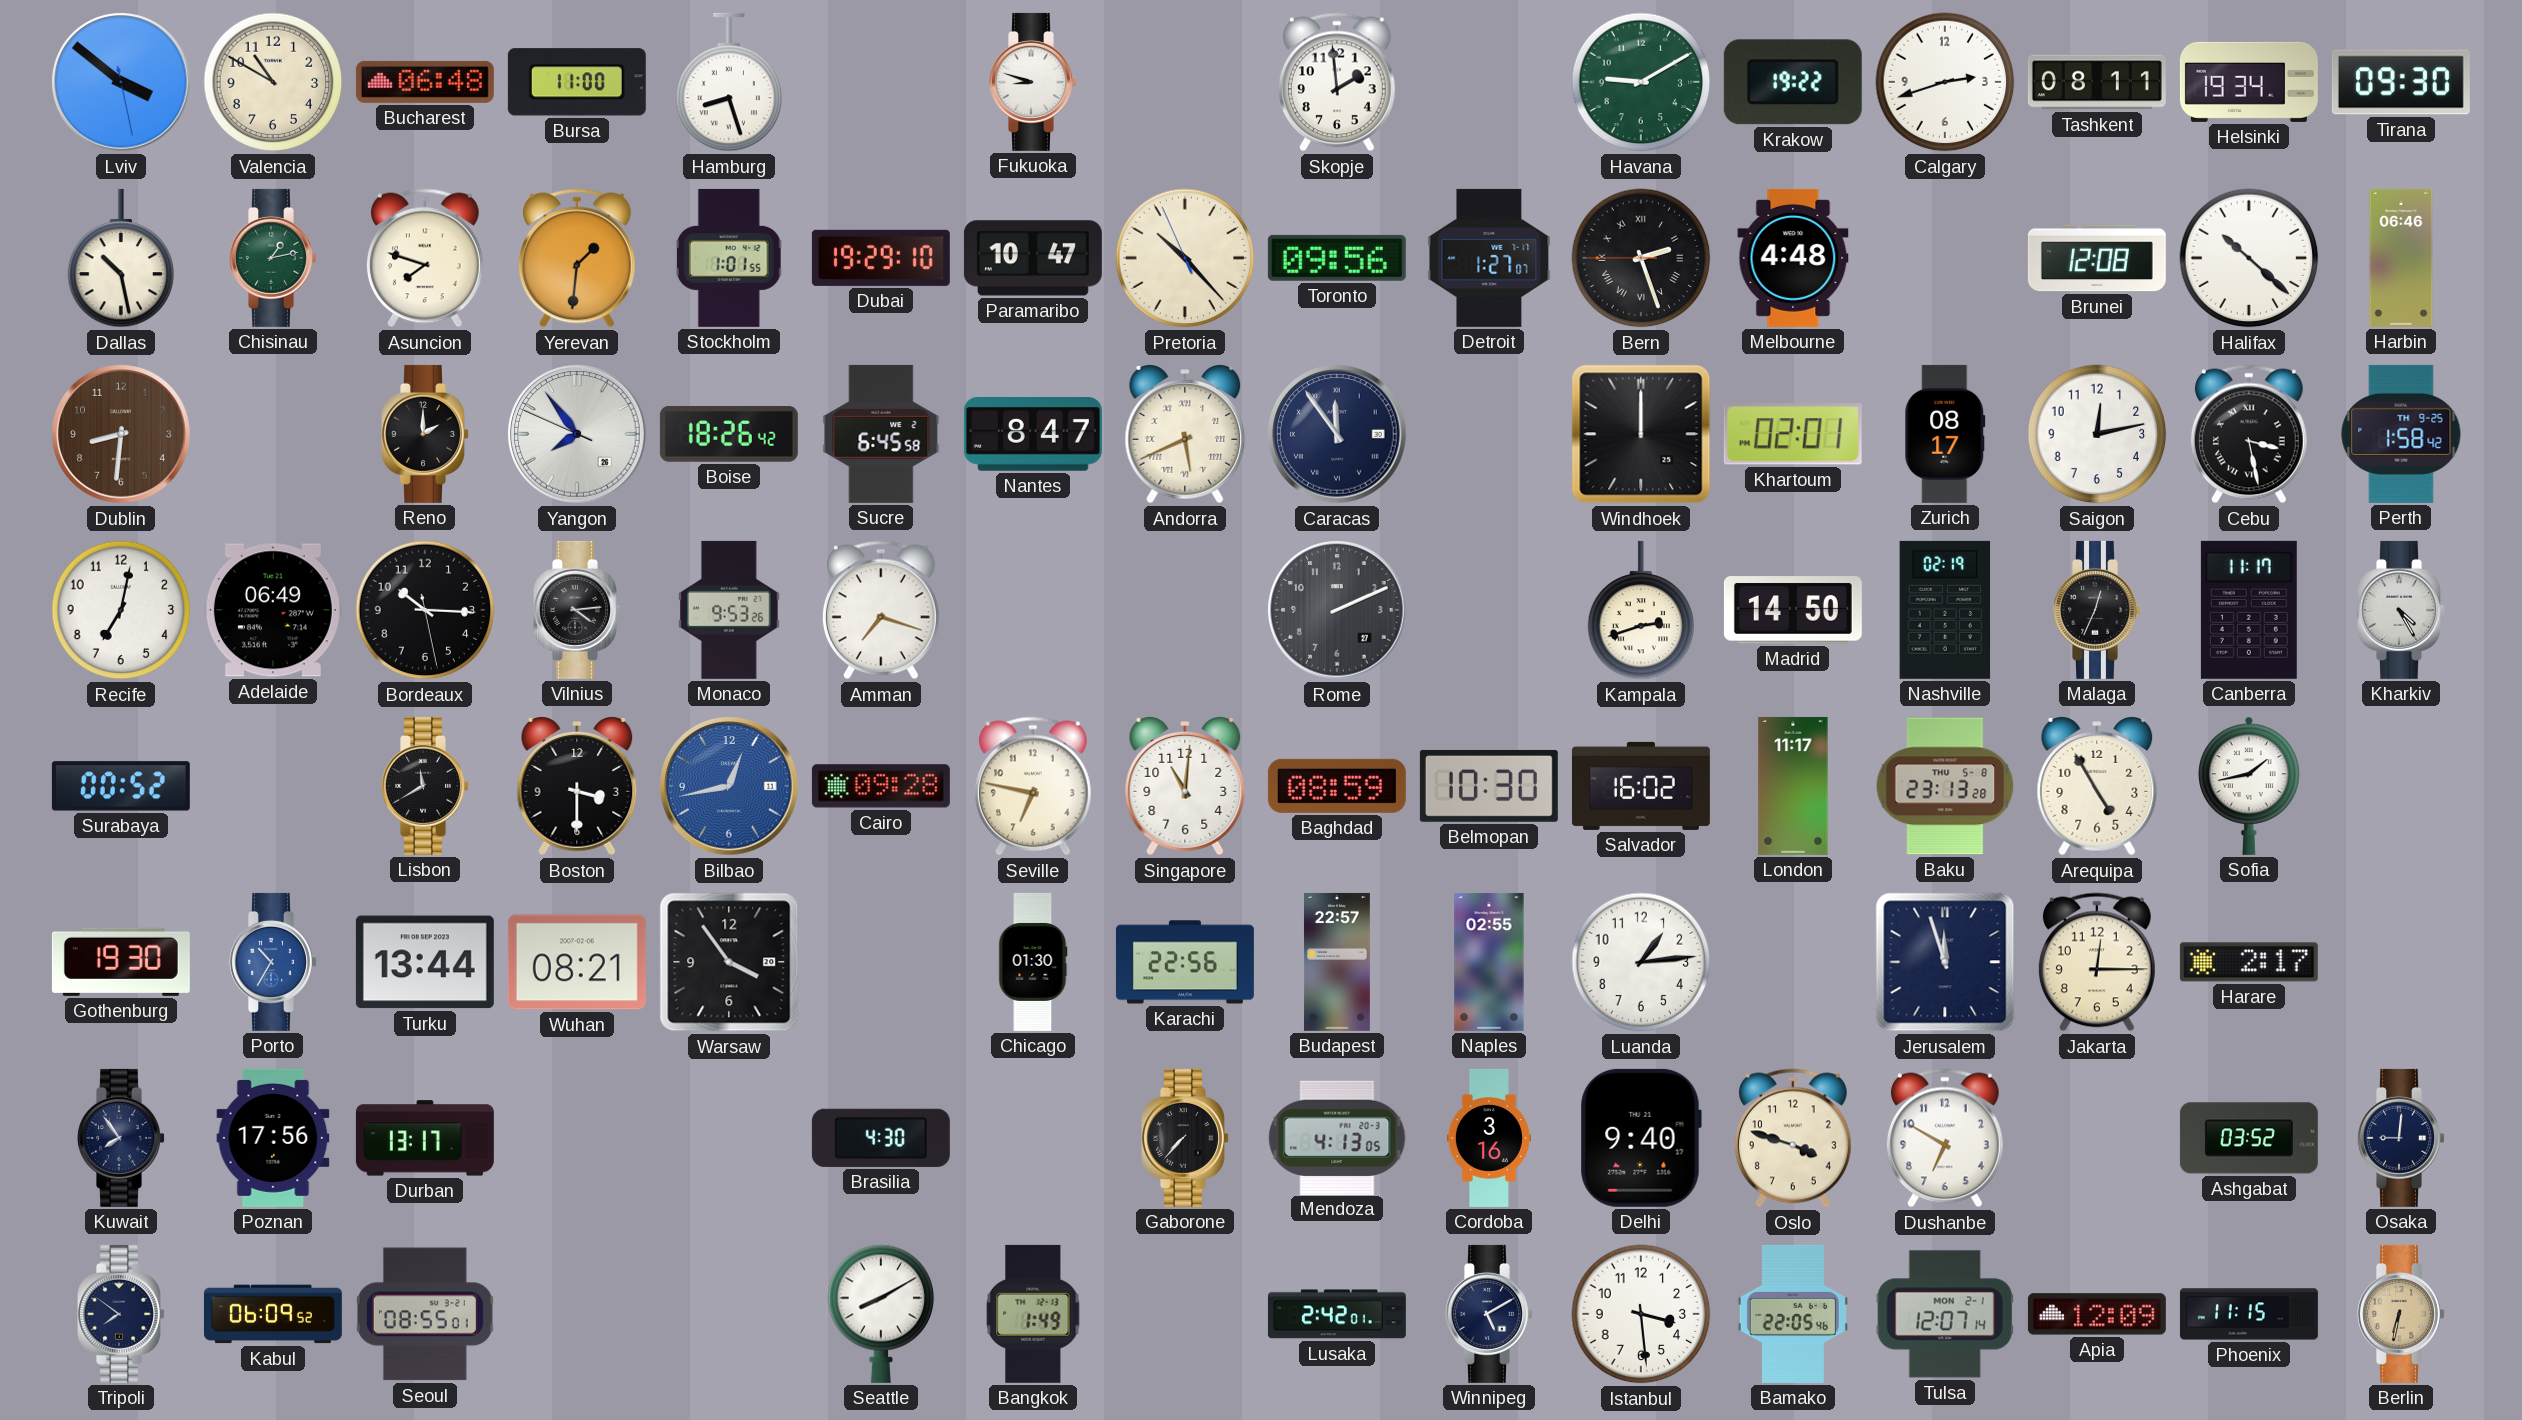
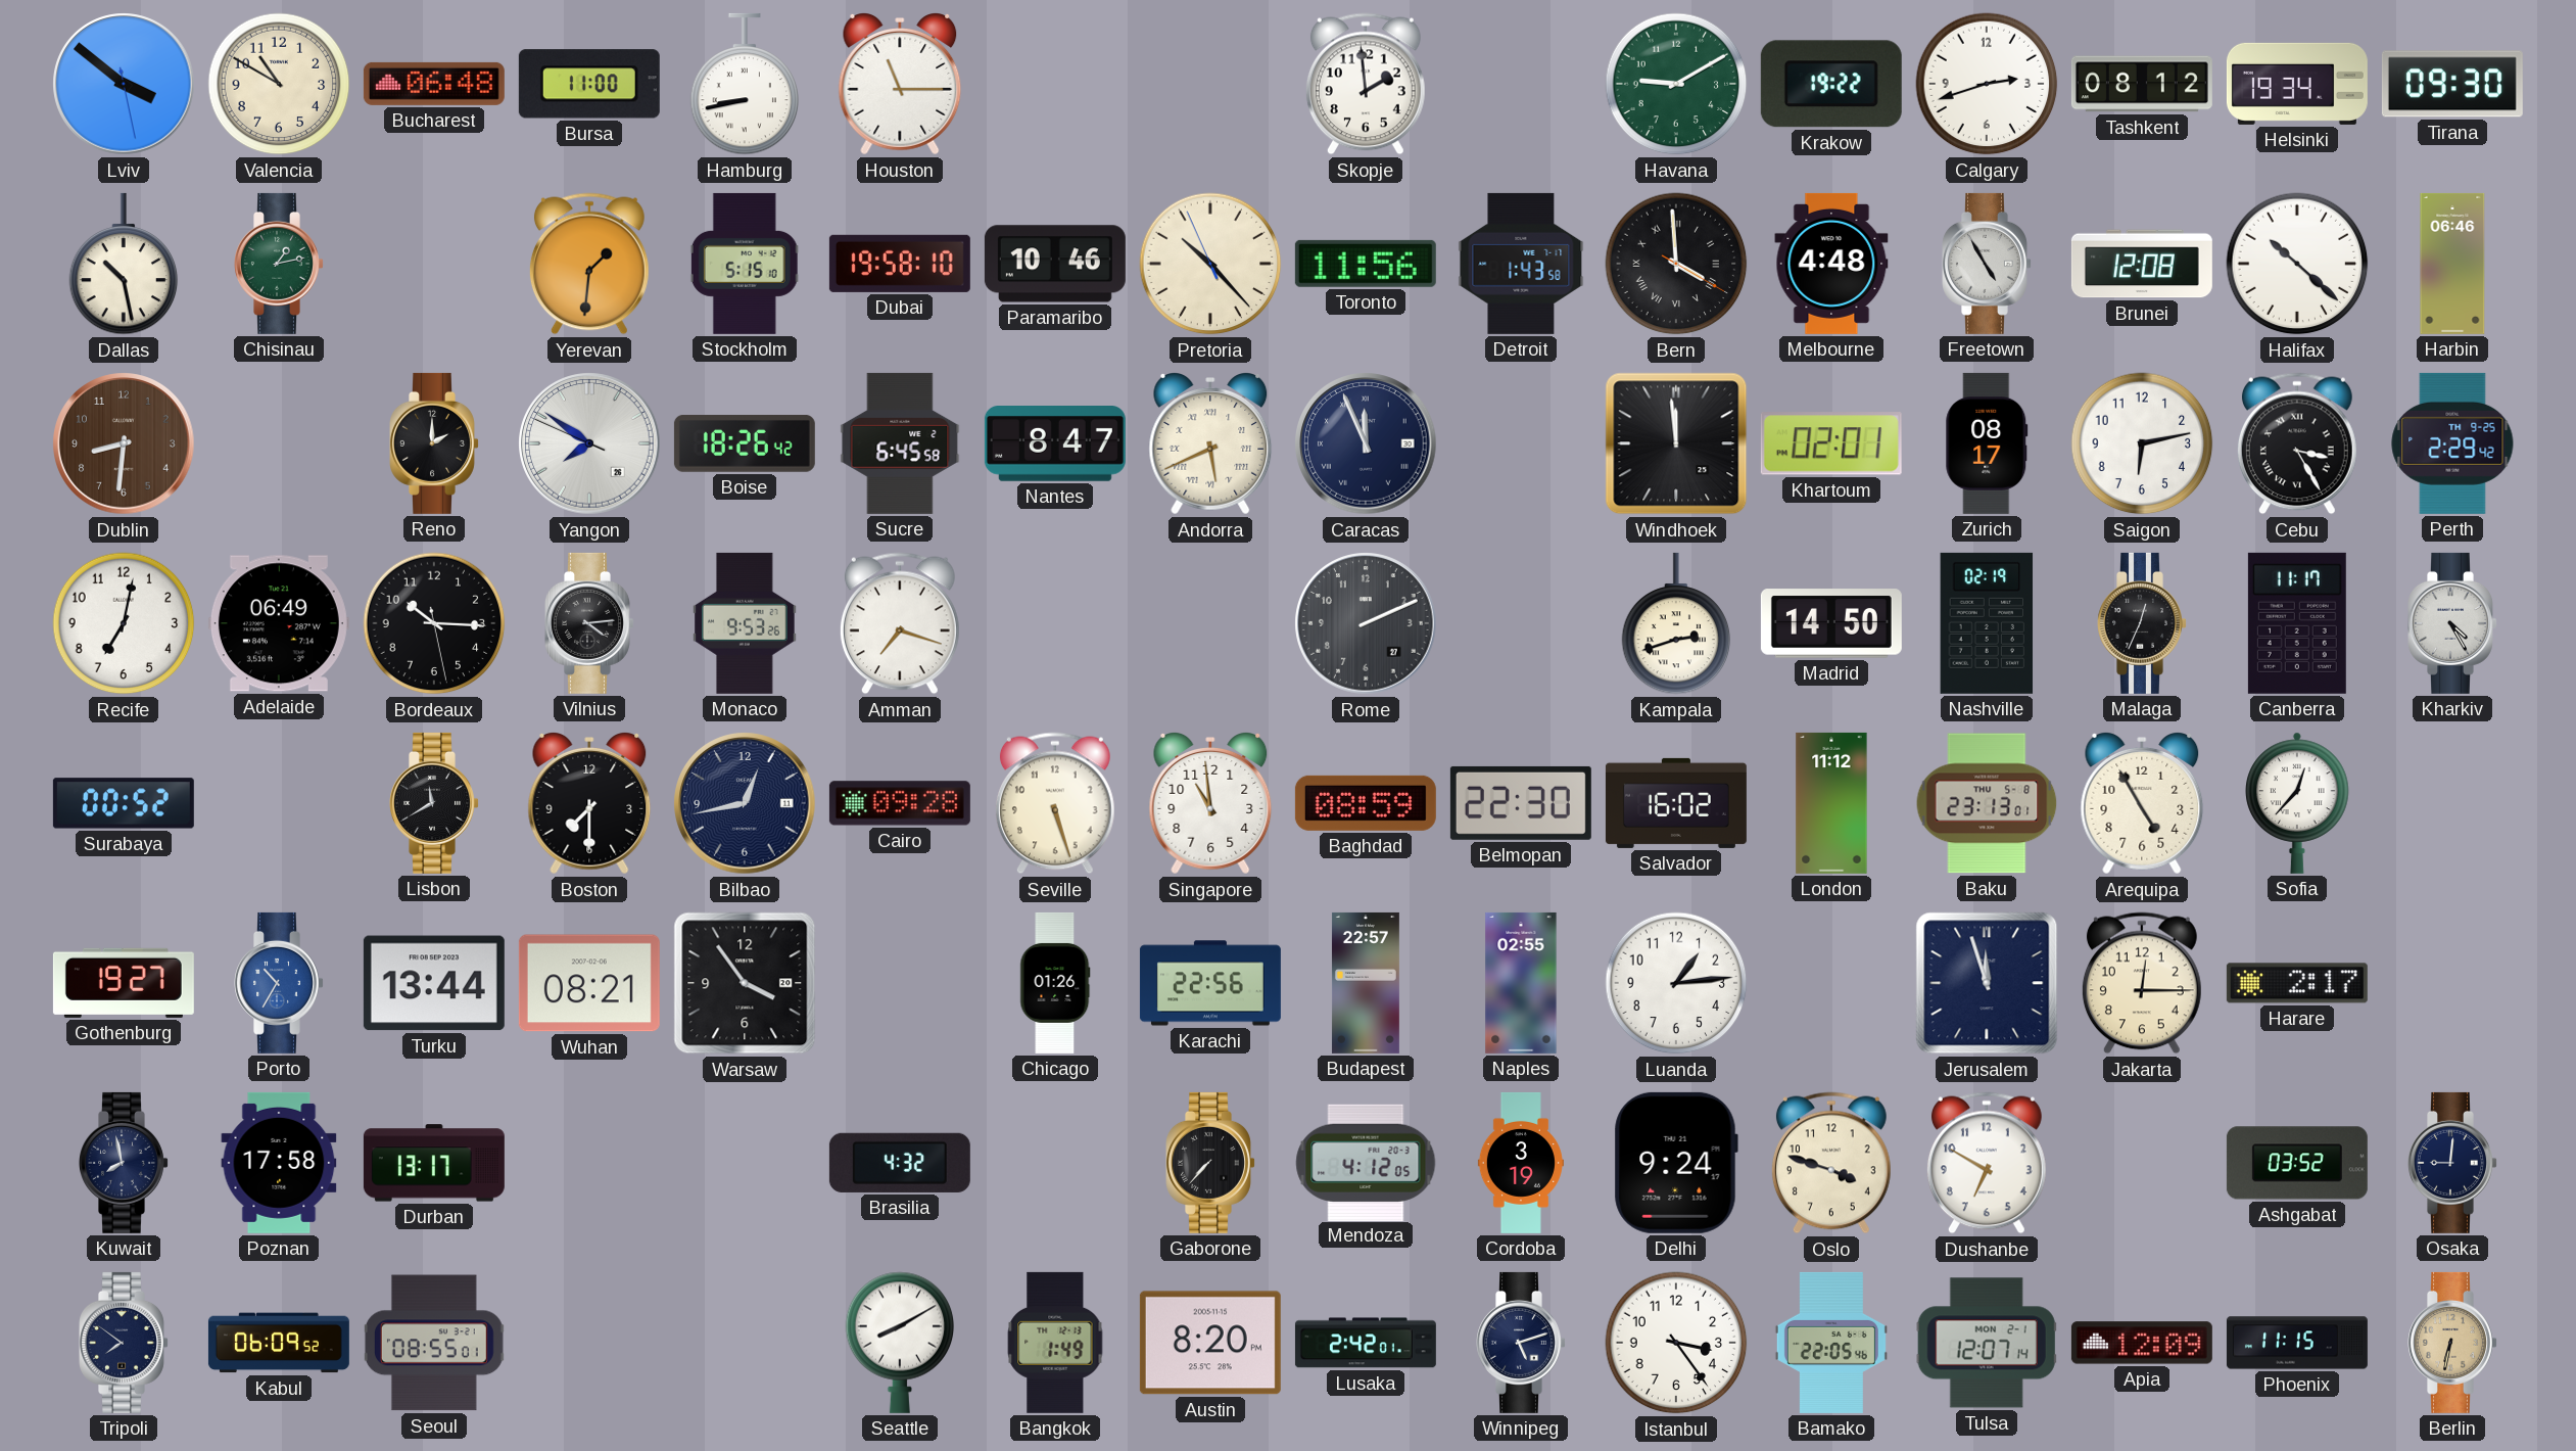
Hamburg: 8:27 -> 8:43
Houston: none -> 11:15
Fukuoka: 8:48 -> none
Tashkent: 08:11 -> 08:12
Asuncion: 7:48 -> none
Stockholm: 1:01 -> 5:15
Dubai: 19:29 -> 19:58
Paramaribo: 10:47 -> 10:46
Toronto: 09:56 -> 11:56
Detroit: 1:27 -> 1:43
Bern: 2:26 -> 3:59
Freetown: none -> 4:55
Yangon: 7:53 -> 7:50
Caracas: 11:54 -> 11:56
Windhoek: 12:00 -> 11:59
Saigon: 12:13 -> 6:13
Cebu: 3:28 -> 3:25
Perth: 1:58 -> 2:29
Boston: 3:30 -> 7:30
Bilbao dial: blue -> navy
Seville: 6:47 -> 5:27
Singapore: 11:01 -> 10:59
Belmopan: 10:30 -> 22:30
London: 11:17 -> 11:12
Baku: 23:13:28 -> 23:13:01
Sofia: 1:43 -> 12:37
Gothenburg: 19:30 -> 19:27
Chicago: 01:30 -> 01:26
Kuwait: 7:54 -> 7:58
Poznan: 17:56 -> 17:58
Brasilia: 4:30 -> 4:32
Mendoza: 4:13 -> 4:12
Cordoba: 3:16 -> 3:19
Delhi: 9:40 -> 9:24
Austin: none -> 8:20
Winnipeg: 5:10 -> 5:12
Istanbul: 3:29 -> 3:24
